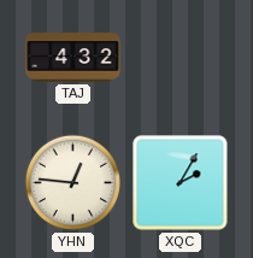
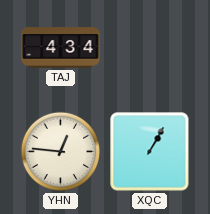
TAJ: 4:32 -> 4:34
XQC: 2:05 -> 1:05
